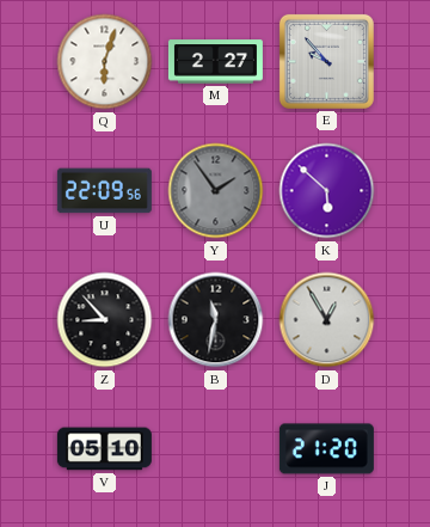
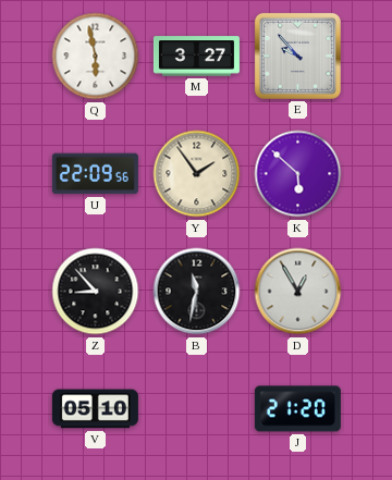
Q: 6:03 -> 5:58
M: 2:27 -> 3:27
Y dial: grey -> cream
